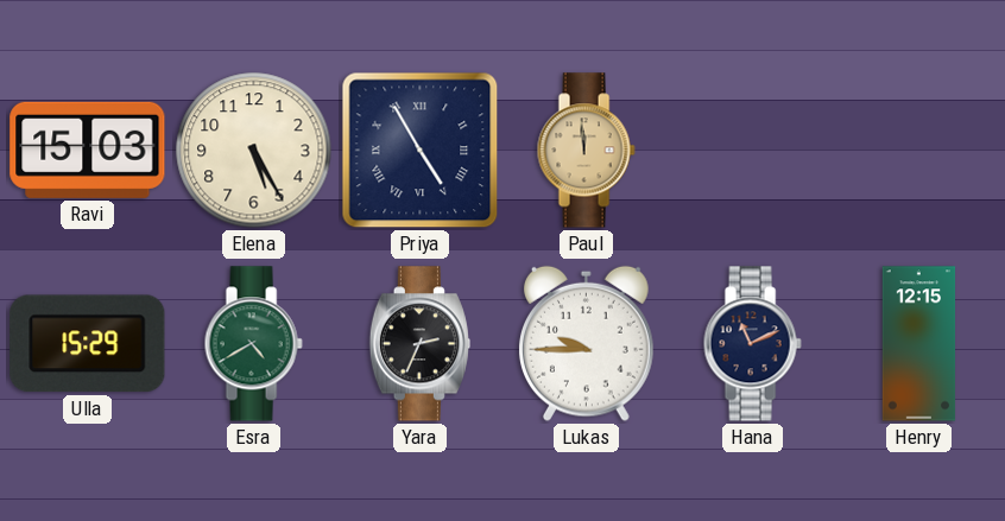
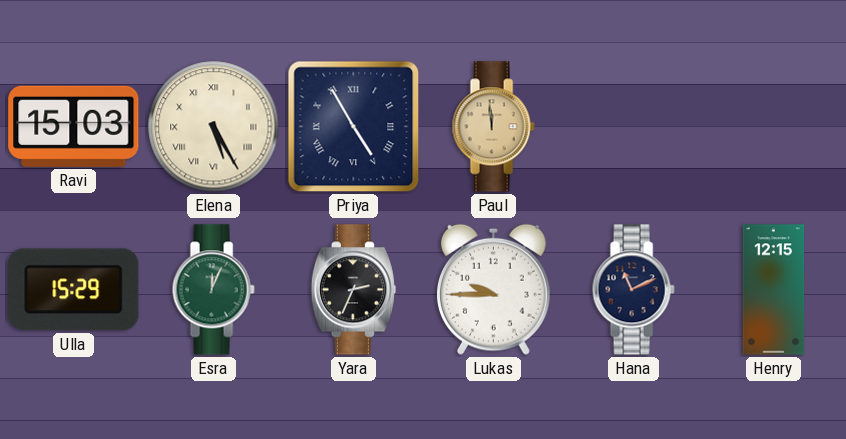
Elena numerals: Arabic -> Roman
Esra: 4:40 -> 12:04
